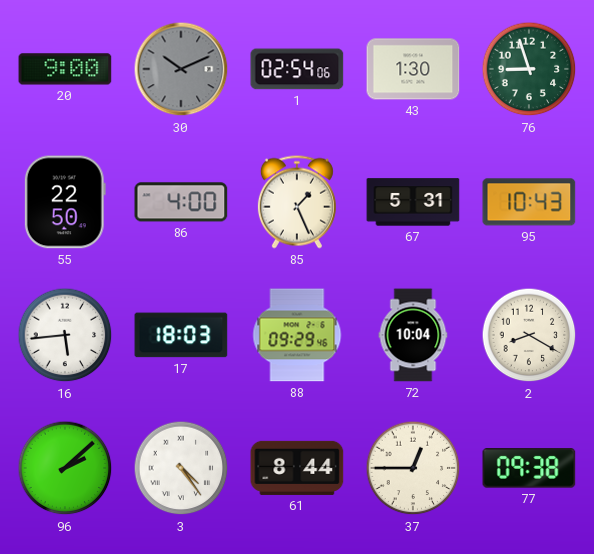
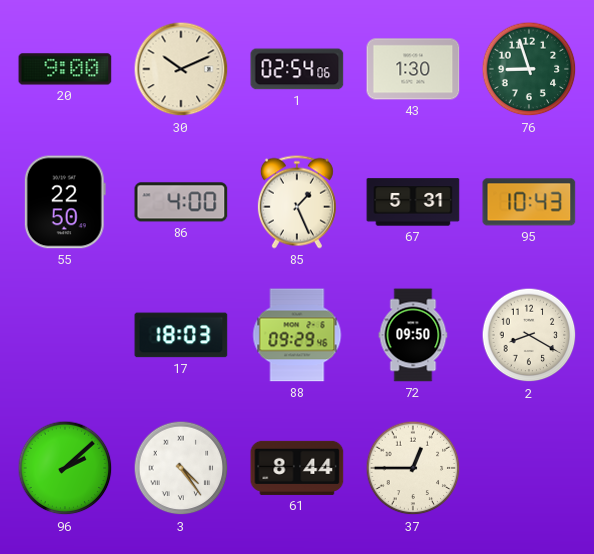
30 dial: grey -> cream
16: 5:44 -> none
72: 10:04 -> 09:50
77: 09:38 -> none
